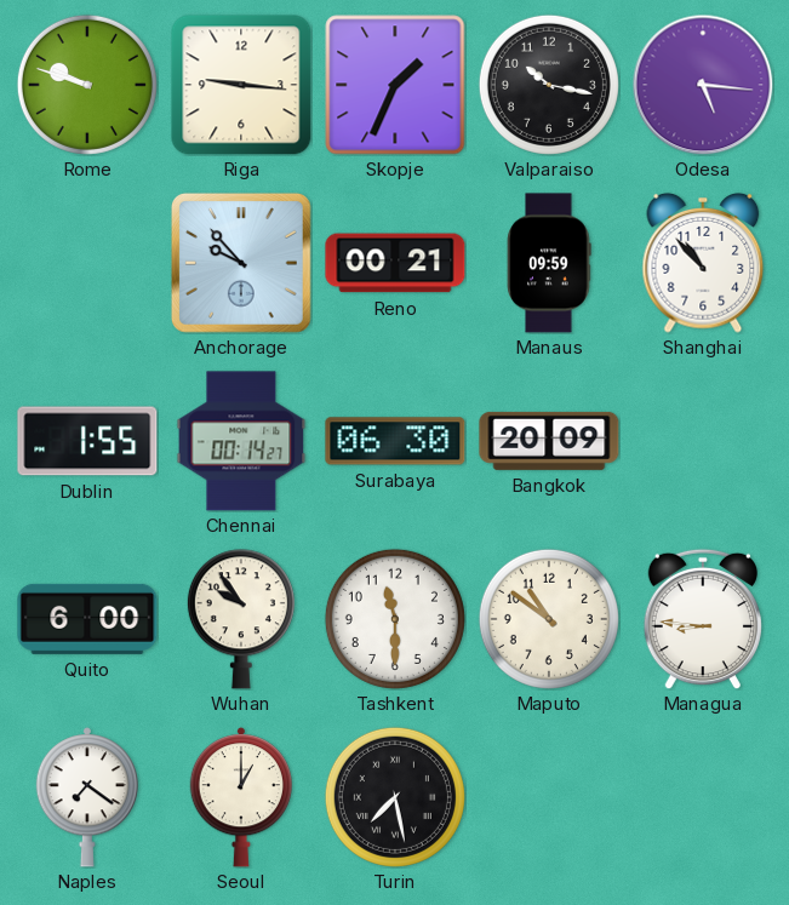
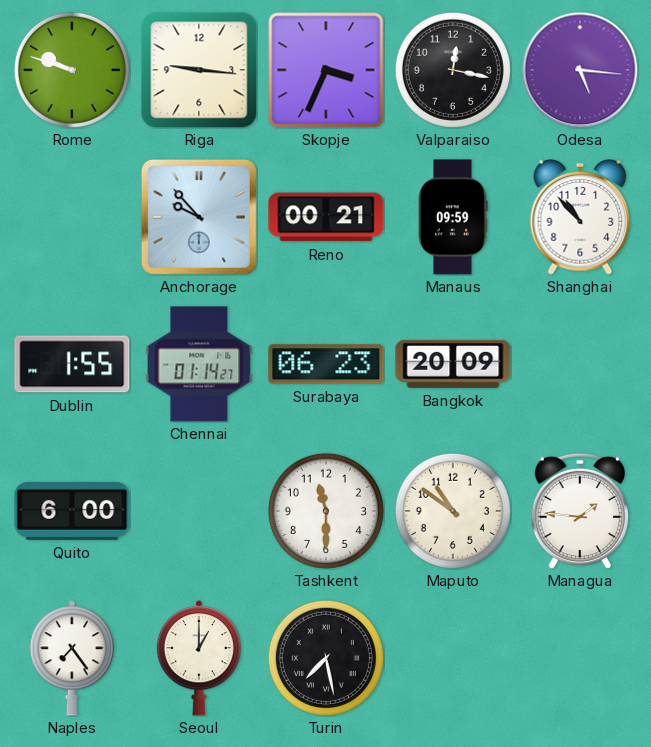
Skopje: 1:34 -> 3:34
Valparaiso: 10:17 -> 12:17
Chennai: 00:14 -> 01:14
Surabaya: 06:30 -> 06:23
Wuhan: 9:54 -> none
Managua: 8:46 -> 1:46
Naples: 7:21 -> 7:24
